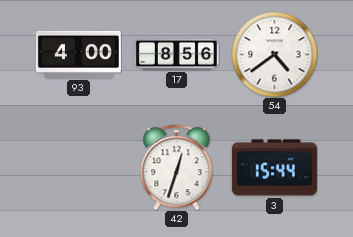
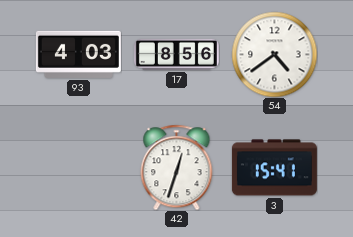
93: 4:00 -> 4:03
3: 15:44 -> 15:41
